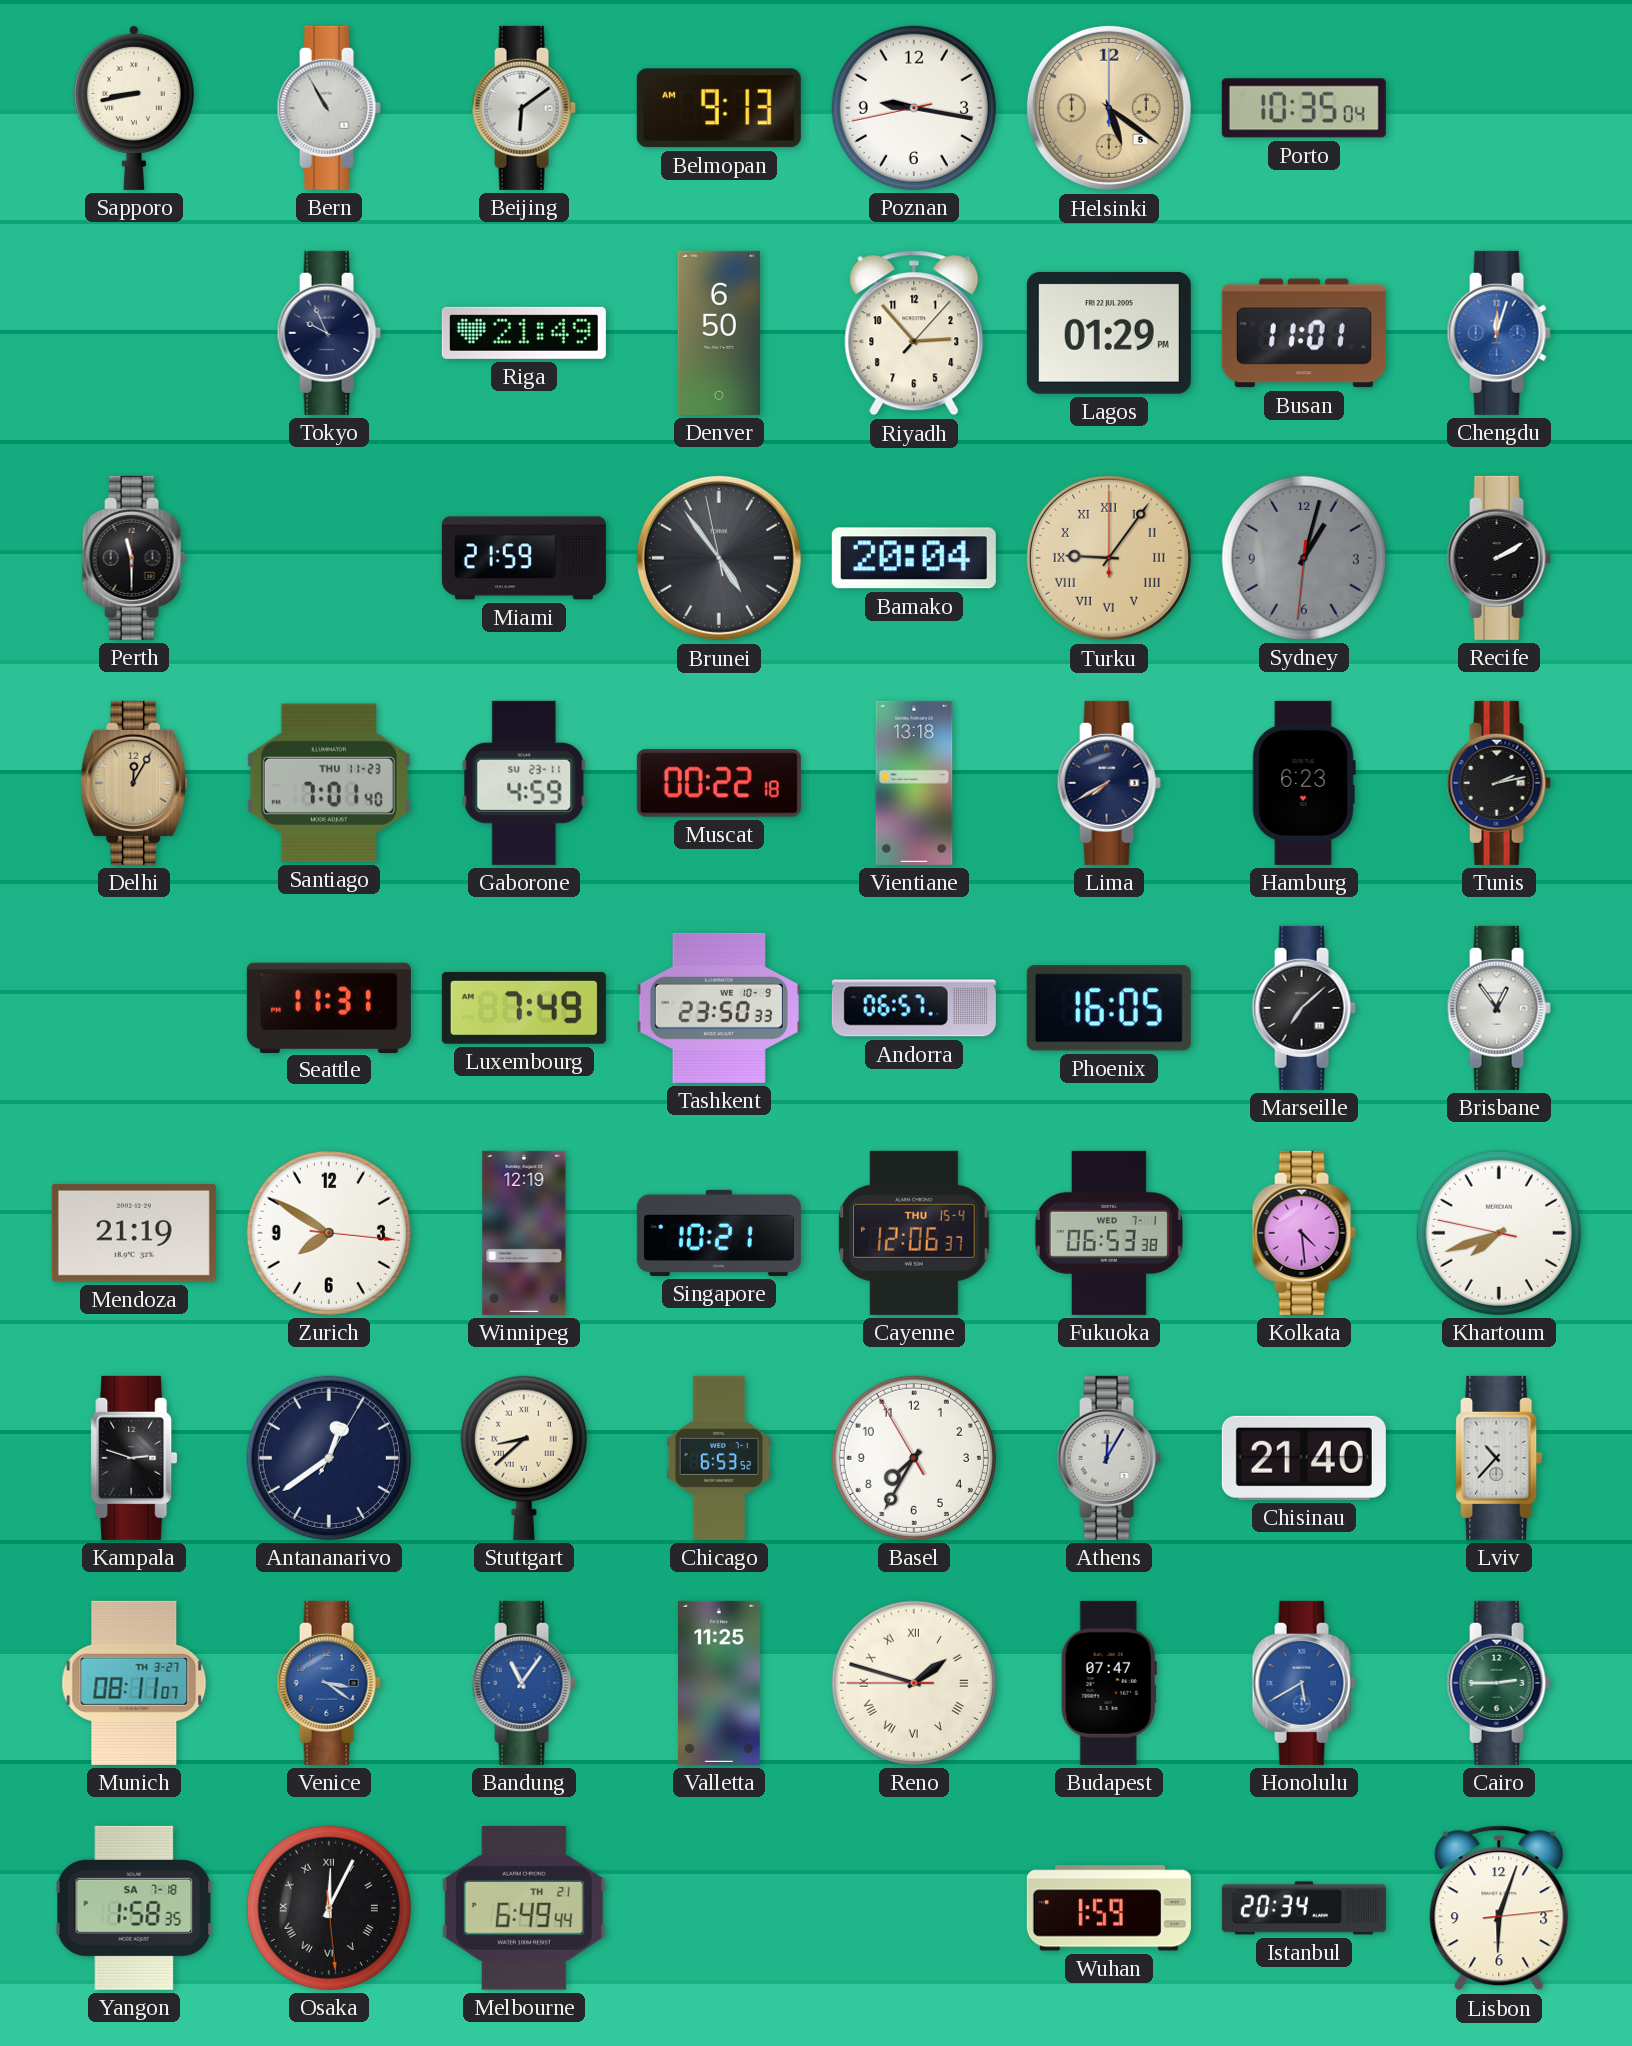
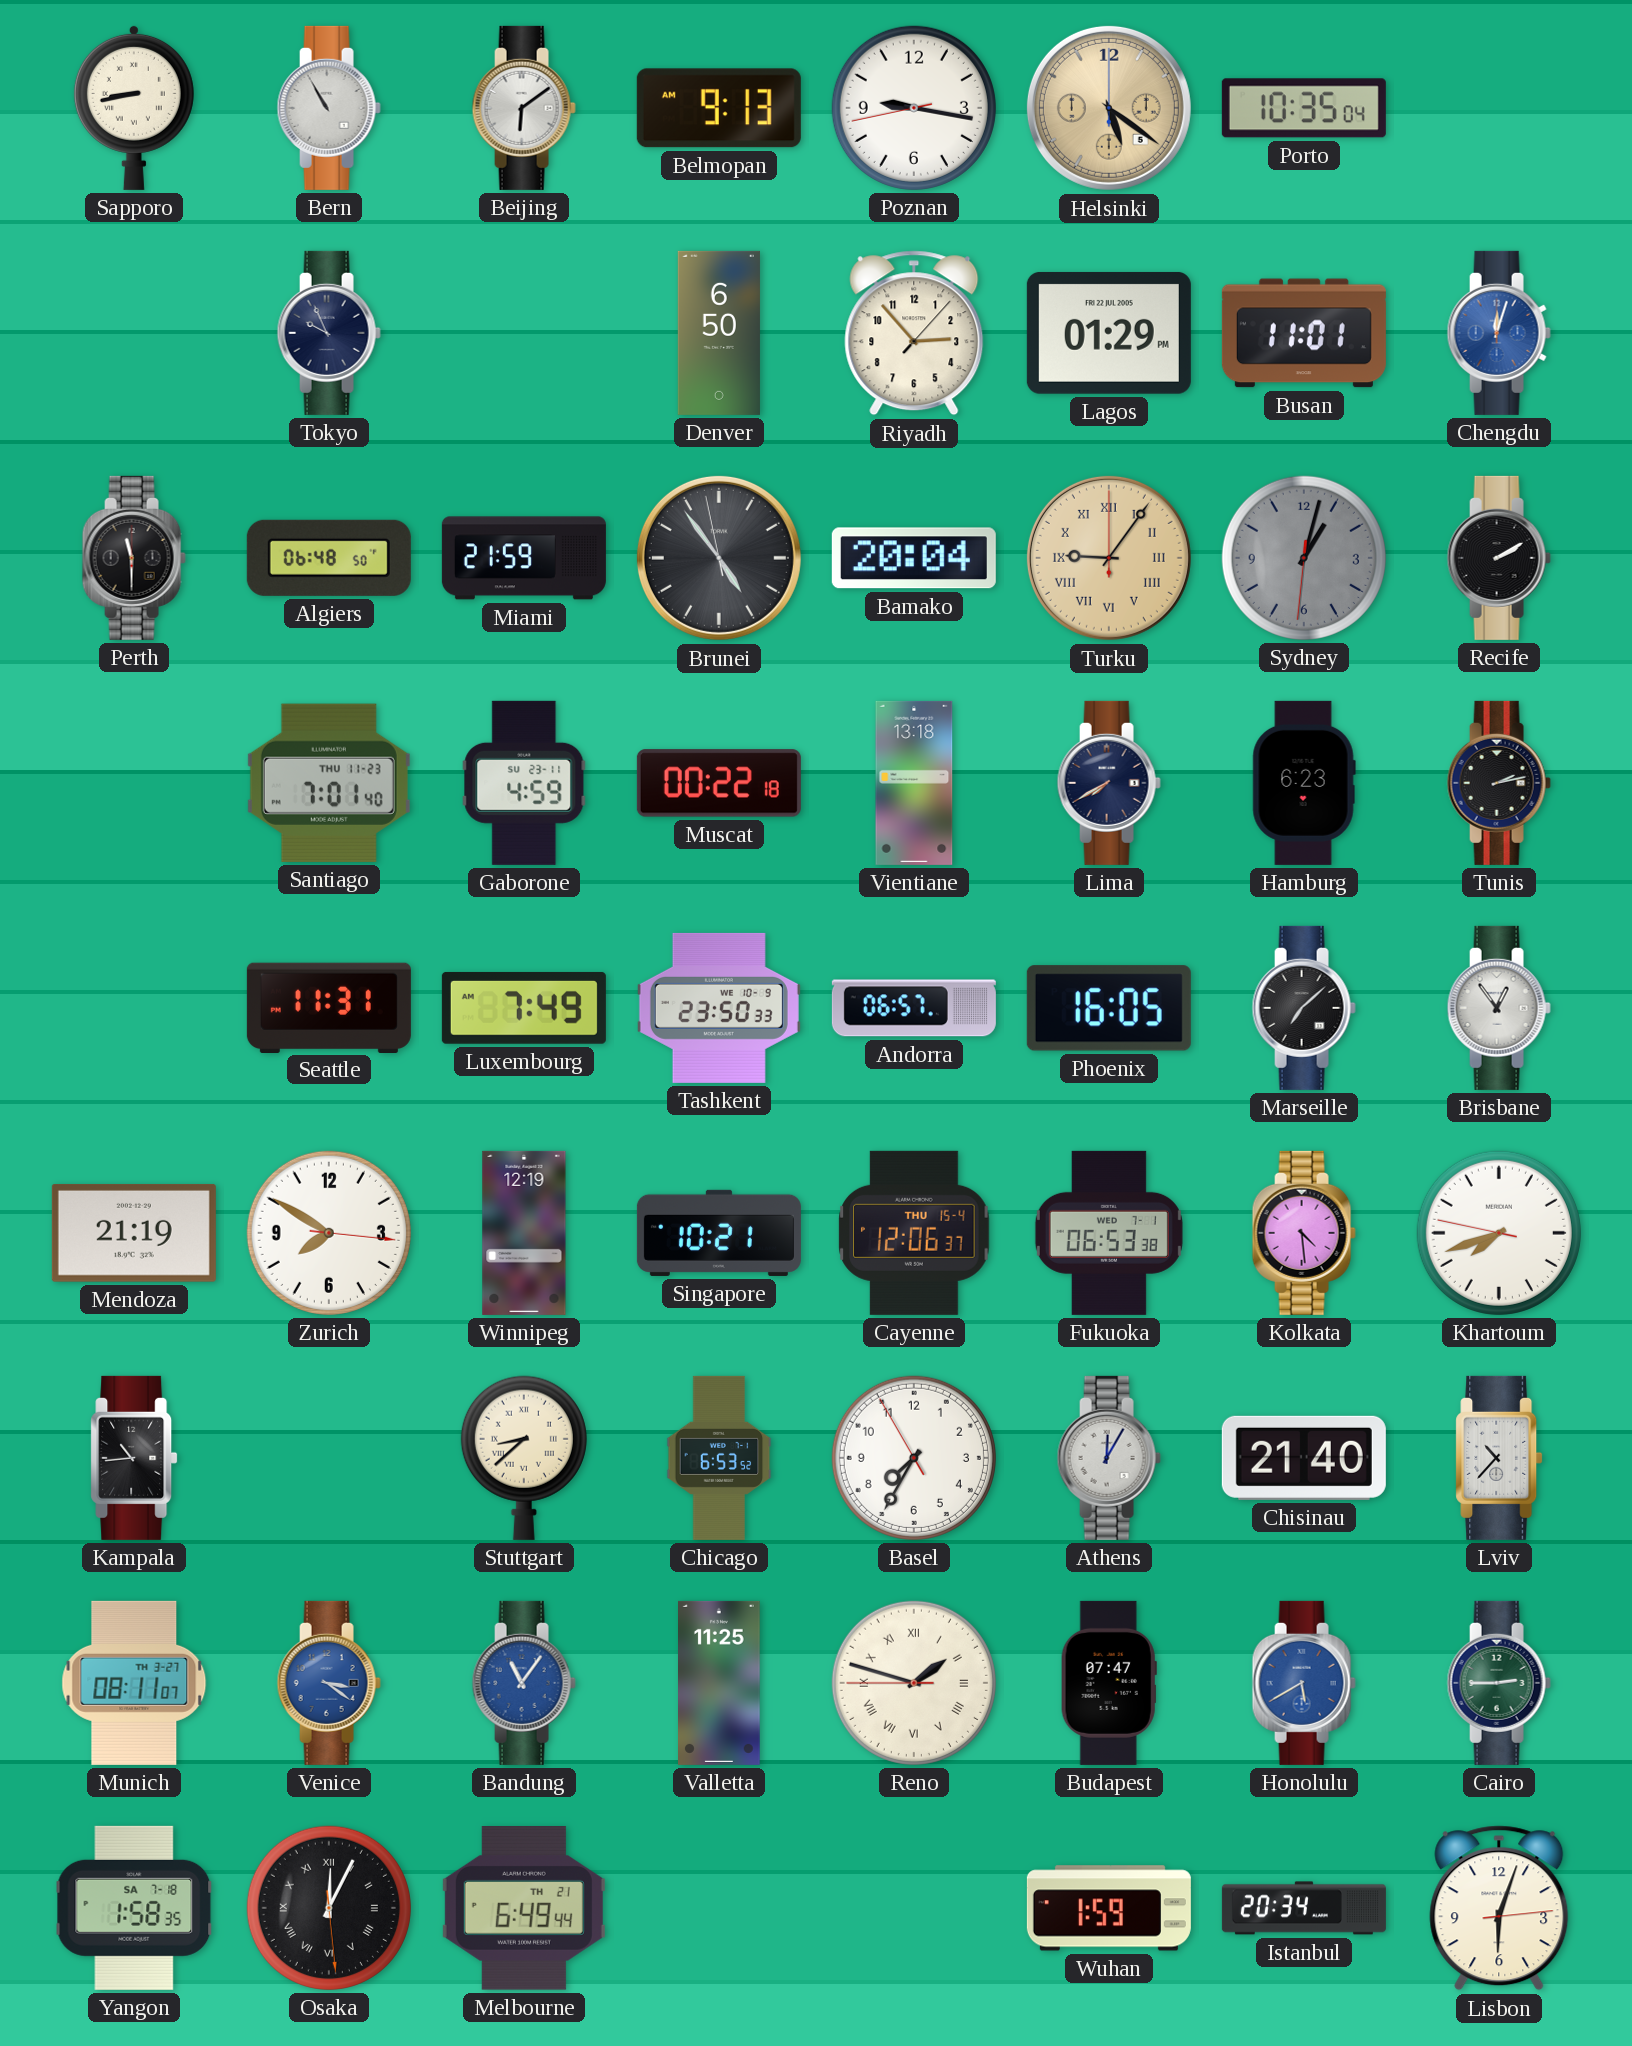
Riga: 21:49 -> none
Algiers: none -> 06:48
Delhi: 12:05 -> none
Kampala: 2:48 -> 10:44
Antananarivo: 12:39 -> none
